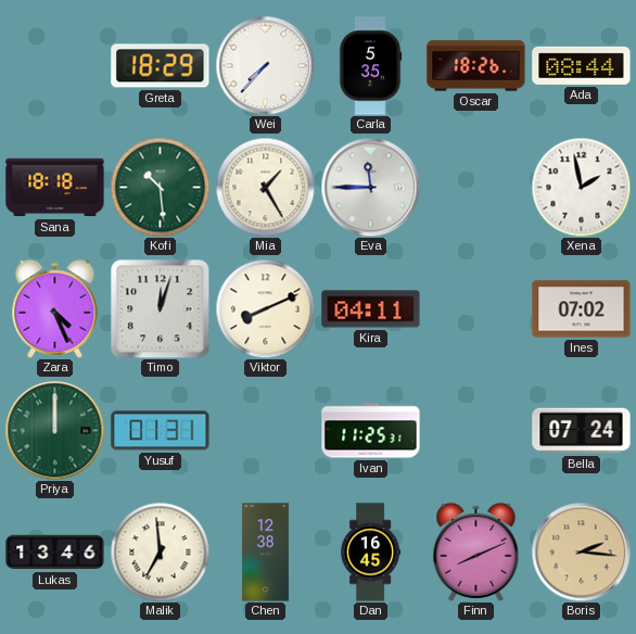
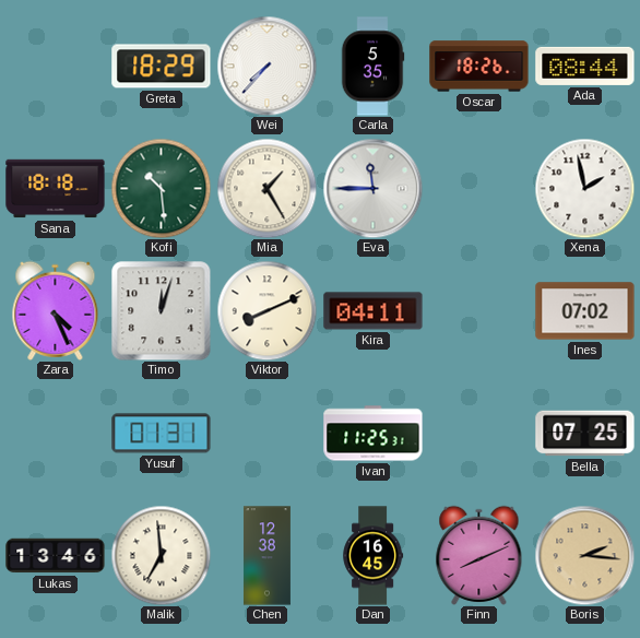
Priya: 12:00 -> none
Bella: 07:24 -> 07:25
